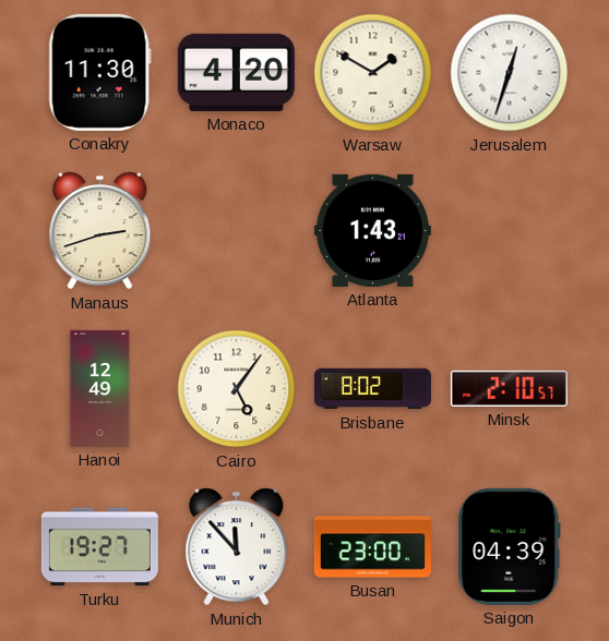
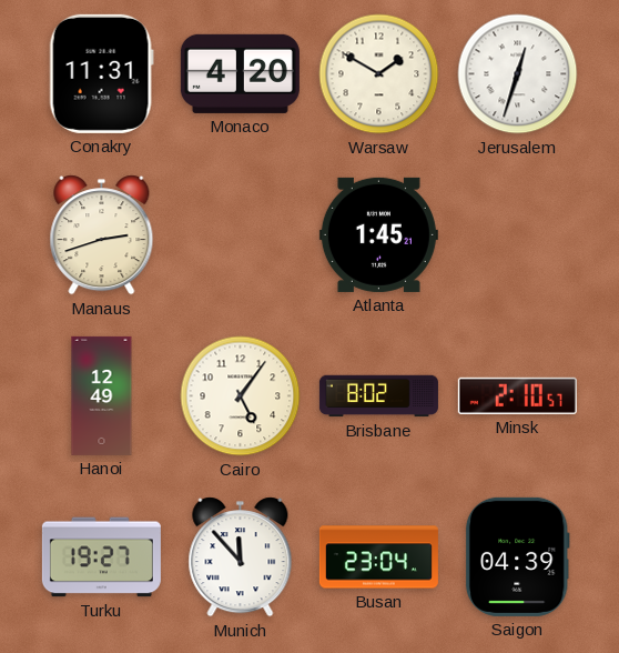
Conakry: 11:30 -> 11:31
Atlanta: 1:43 -> 1:45
Busan: 23:00 -> 23:04
